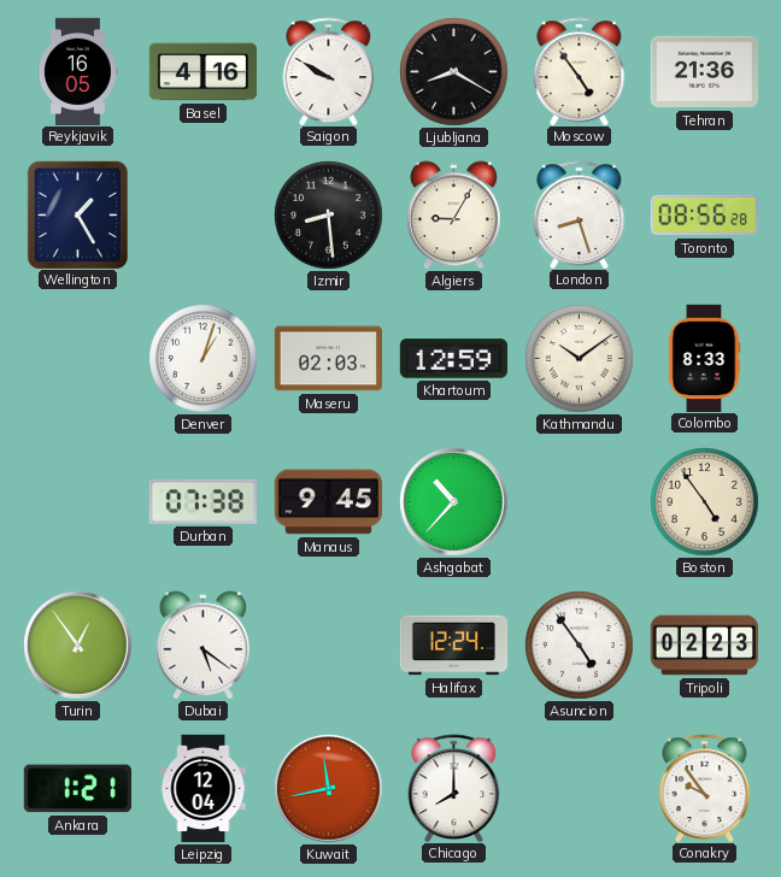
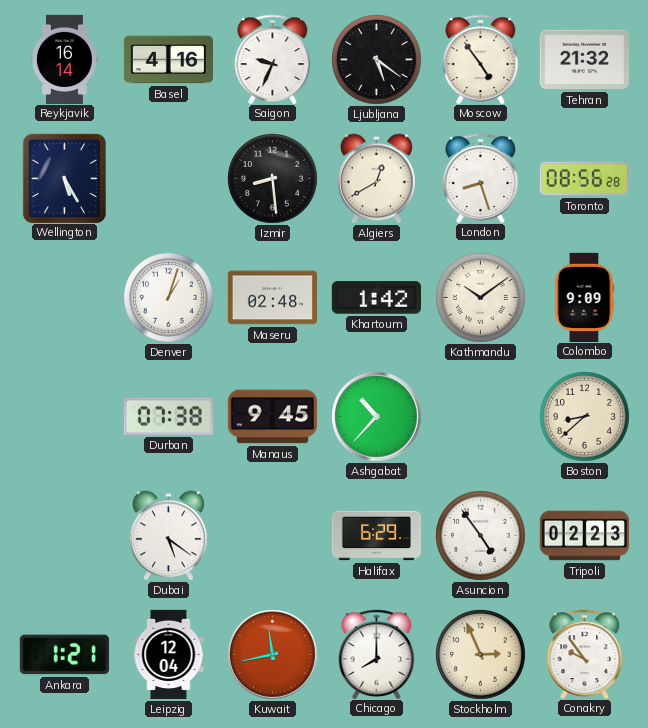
Reykjavik: 16:05 -> 16:14
Saigon: 9:50 -> 9:34
Ljubljana: 8:20 -> 5:21
Tehran: 21:36 -> 21:32
Wellington: 1:25 -> 5:25
Algiers: 9:05 -> 12:40
Maseru: 02:03 -> 02:48
Khartoum: 12:59 -> 1:42
Colombo: 8:33 -> 9:09
Boston: 4:54 -> 8:38
Turin: 12:54 -> none
Halifax: 12:24 -> 6:29
Stockholm: none -> 2:56
